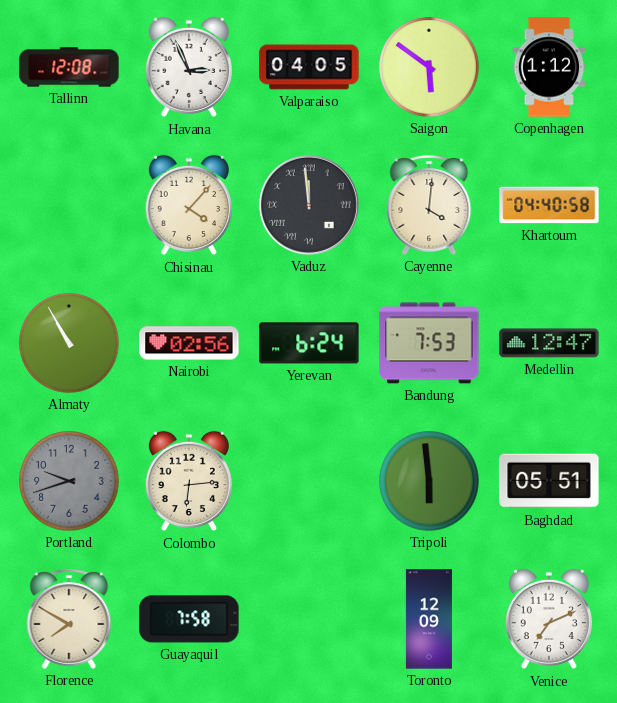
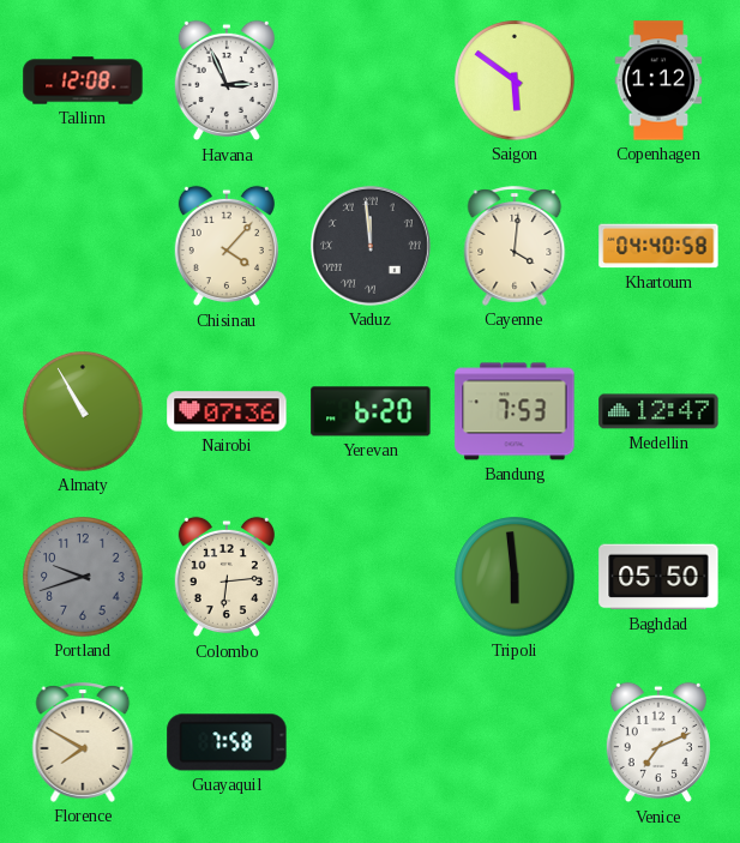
Valparaiso: 04:05 -> none
Nairobi: 02:56 -> 07:36
Yerevan: 6:24 -> 6:20
Baghdad: 05:51 -> 05:50
Toronto: 12:09 -> none
